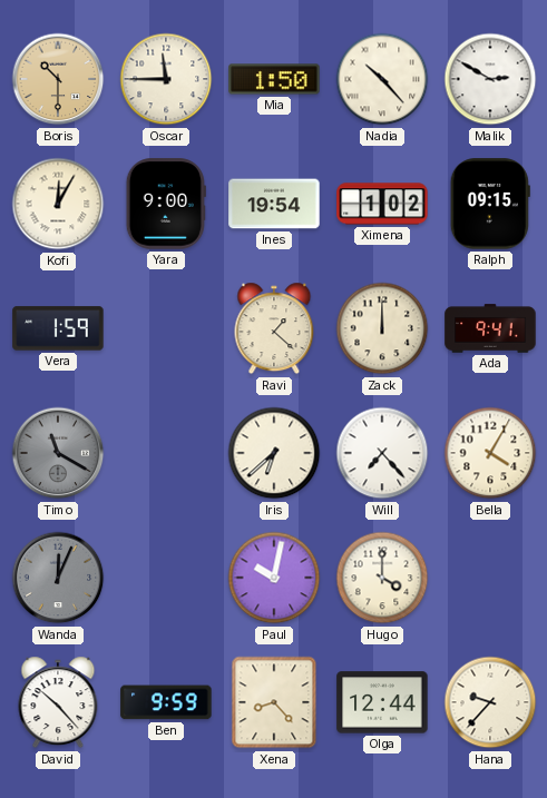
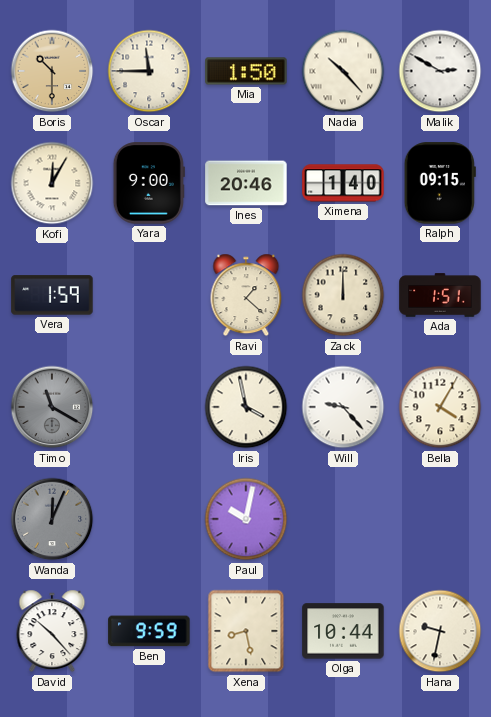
Ines: 19:54 -> 20:46
Ximena: 1:02 -> 1:40
Ada: 9:41 -> 1:51
Iris: 6:38 -> 3:58
Will: 7:23 -> 9:23
Hugo: 4:00 -> none
Xena: 8:23 -> 8:28
Olga: 12:44 -> 10:44
Hana: 9:37 -> 9:32
